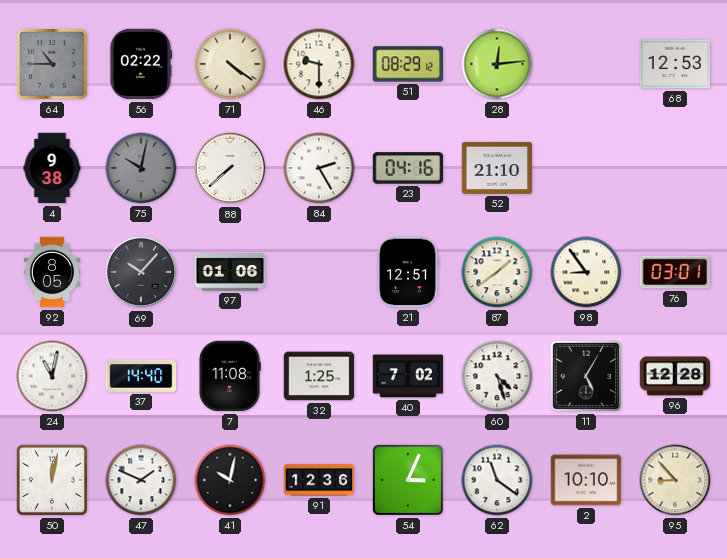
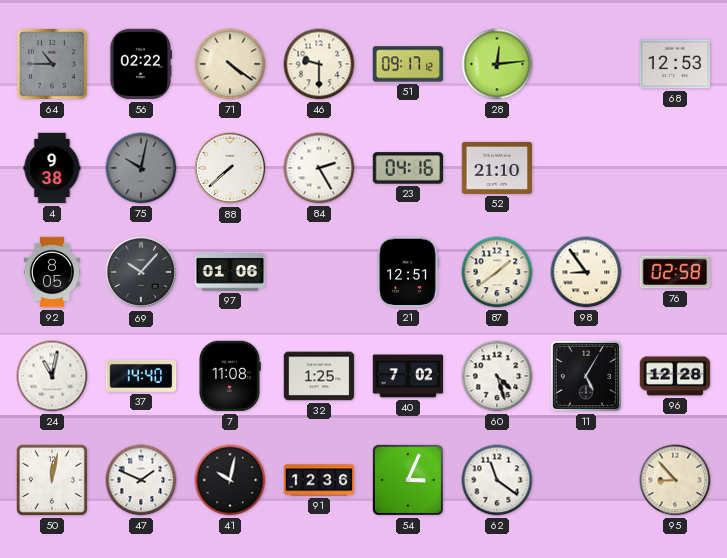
51: 08:29 -> 09:17
76: 03:01 -> 02:58
2: 10:10 -> none
